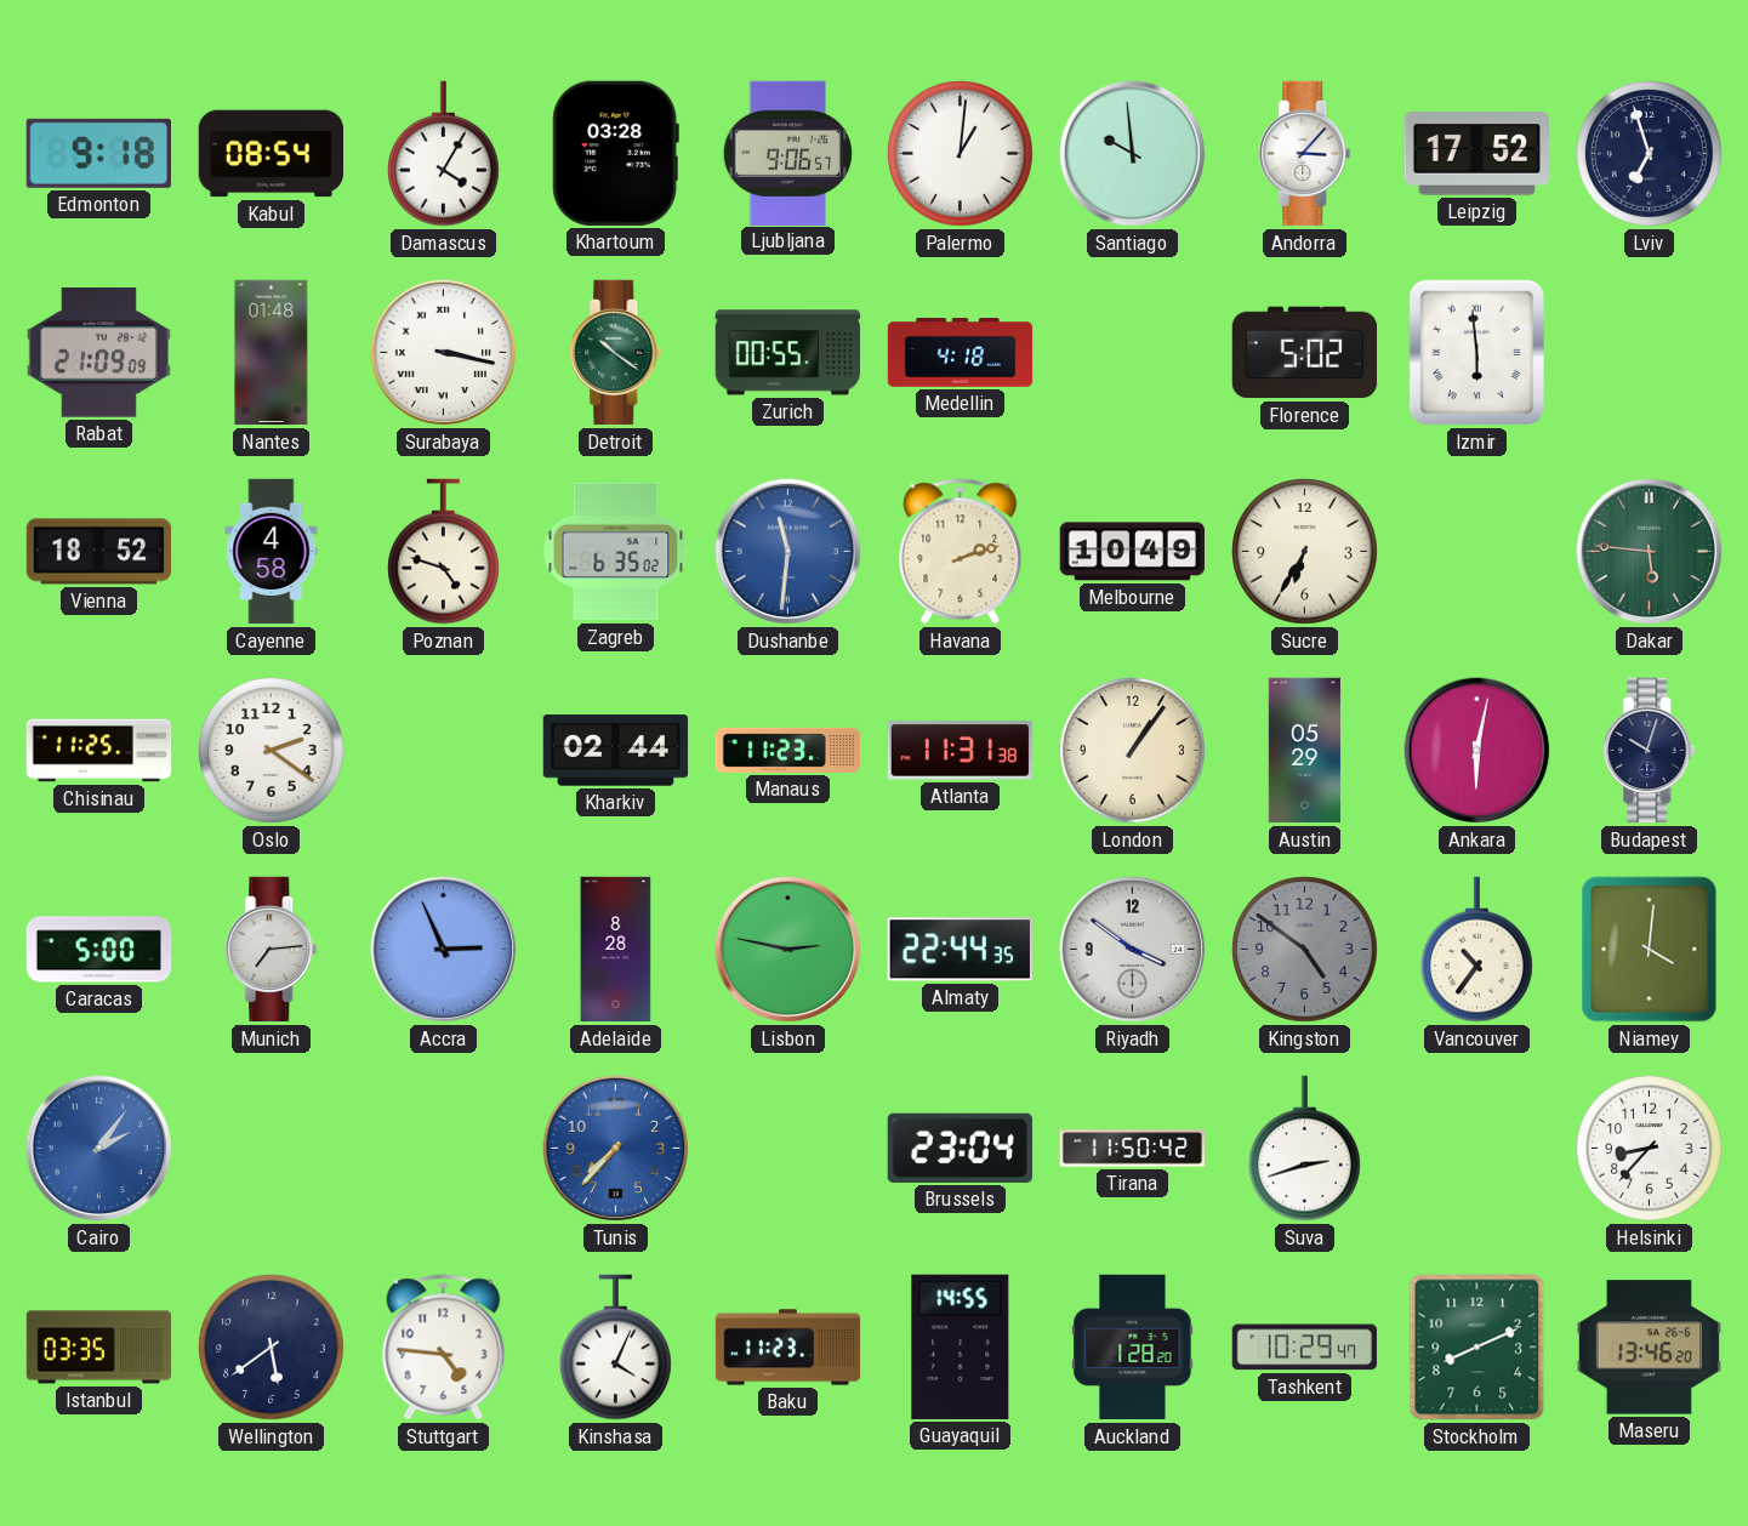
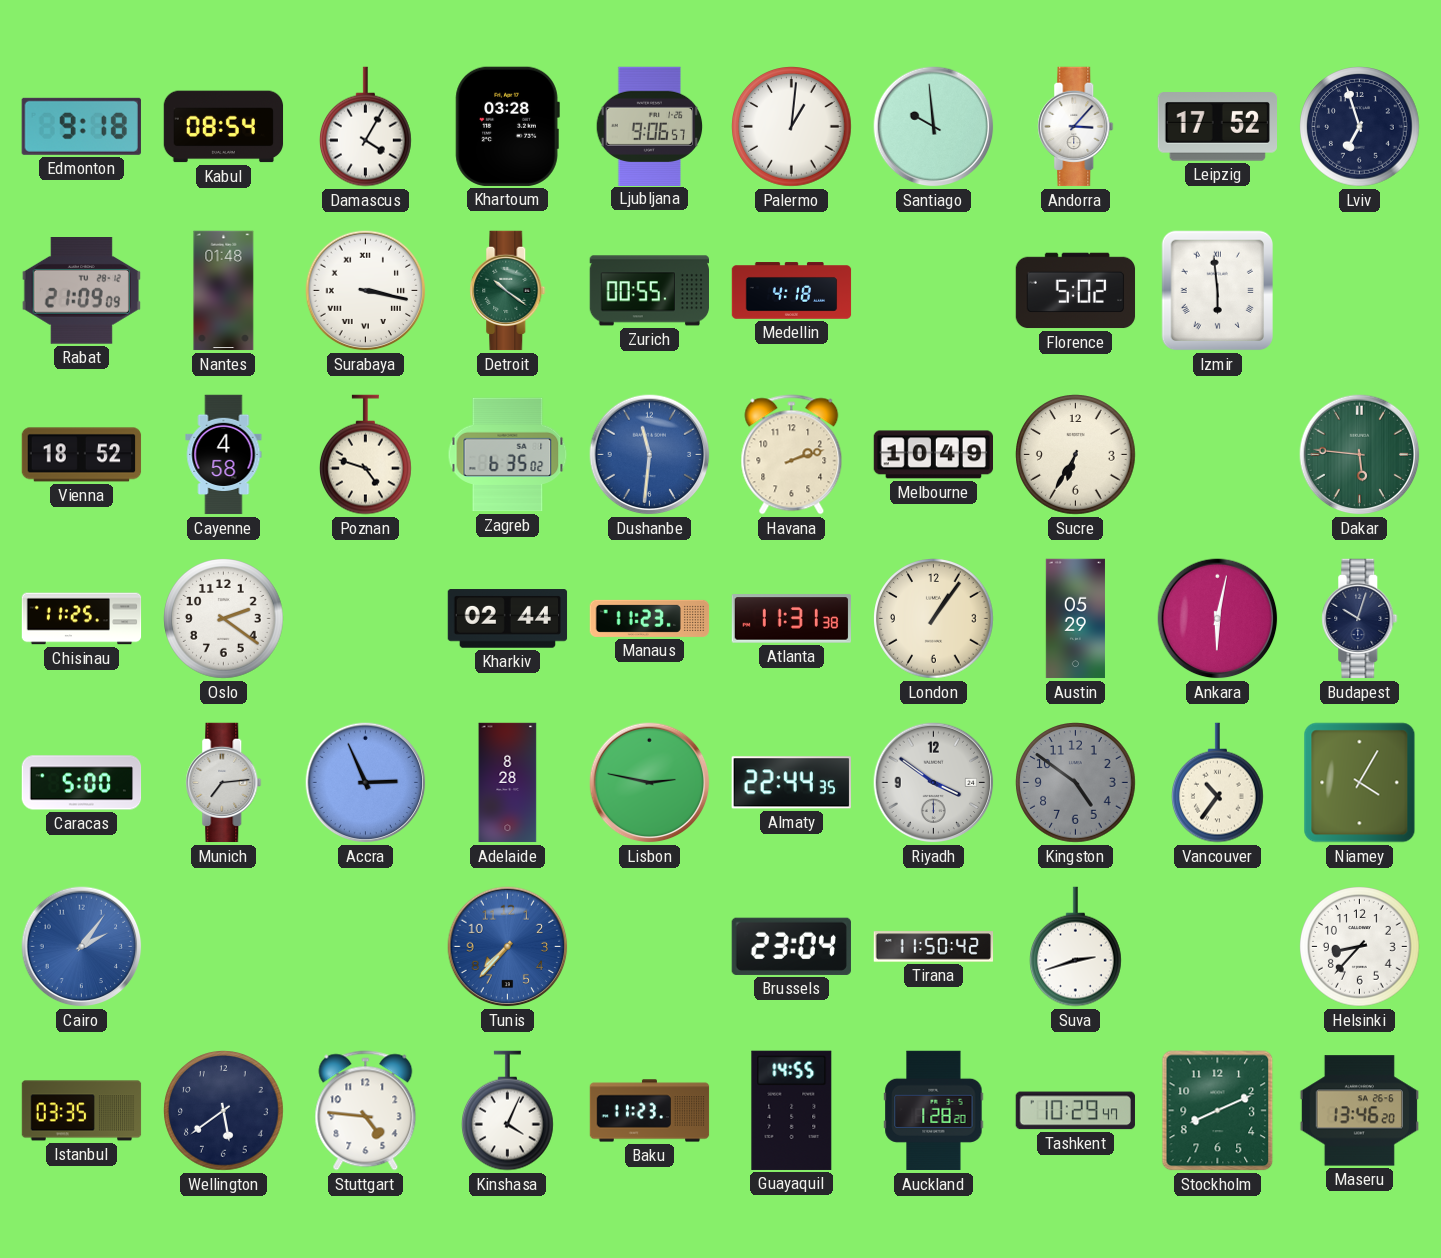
Niamey: 4:01 -> 4:05
